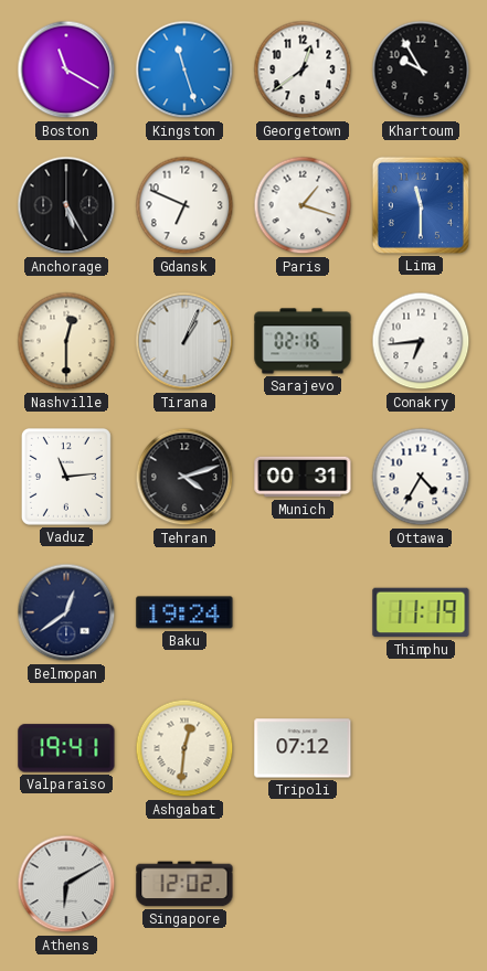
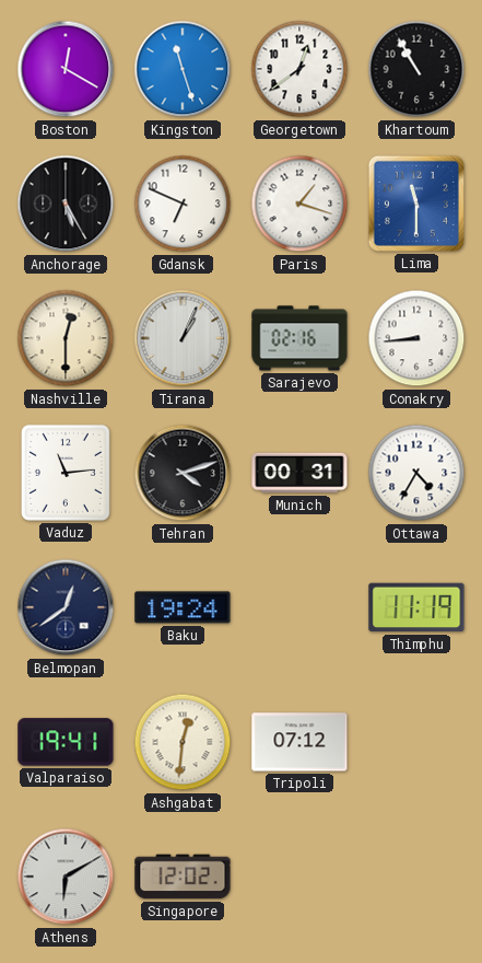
Boston: 11:20 -> 12:20
Khartoum: 9:55 -> 10:55
Conakry: 6:44 -> 8:44
